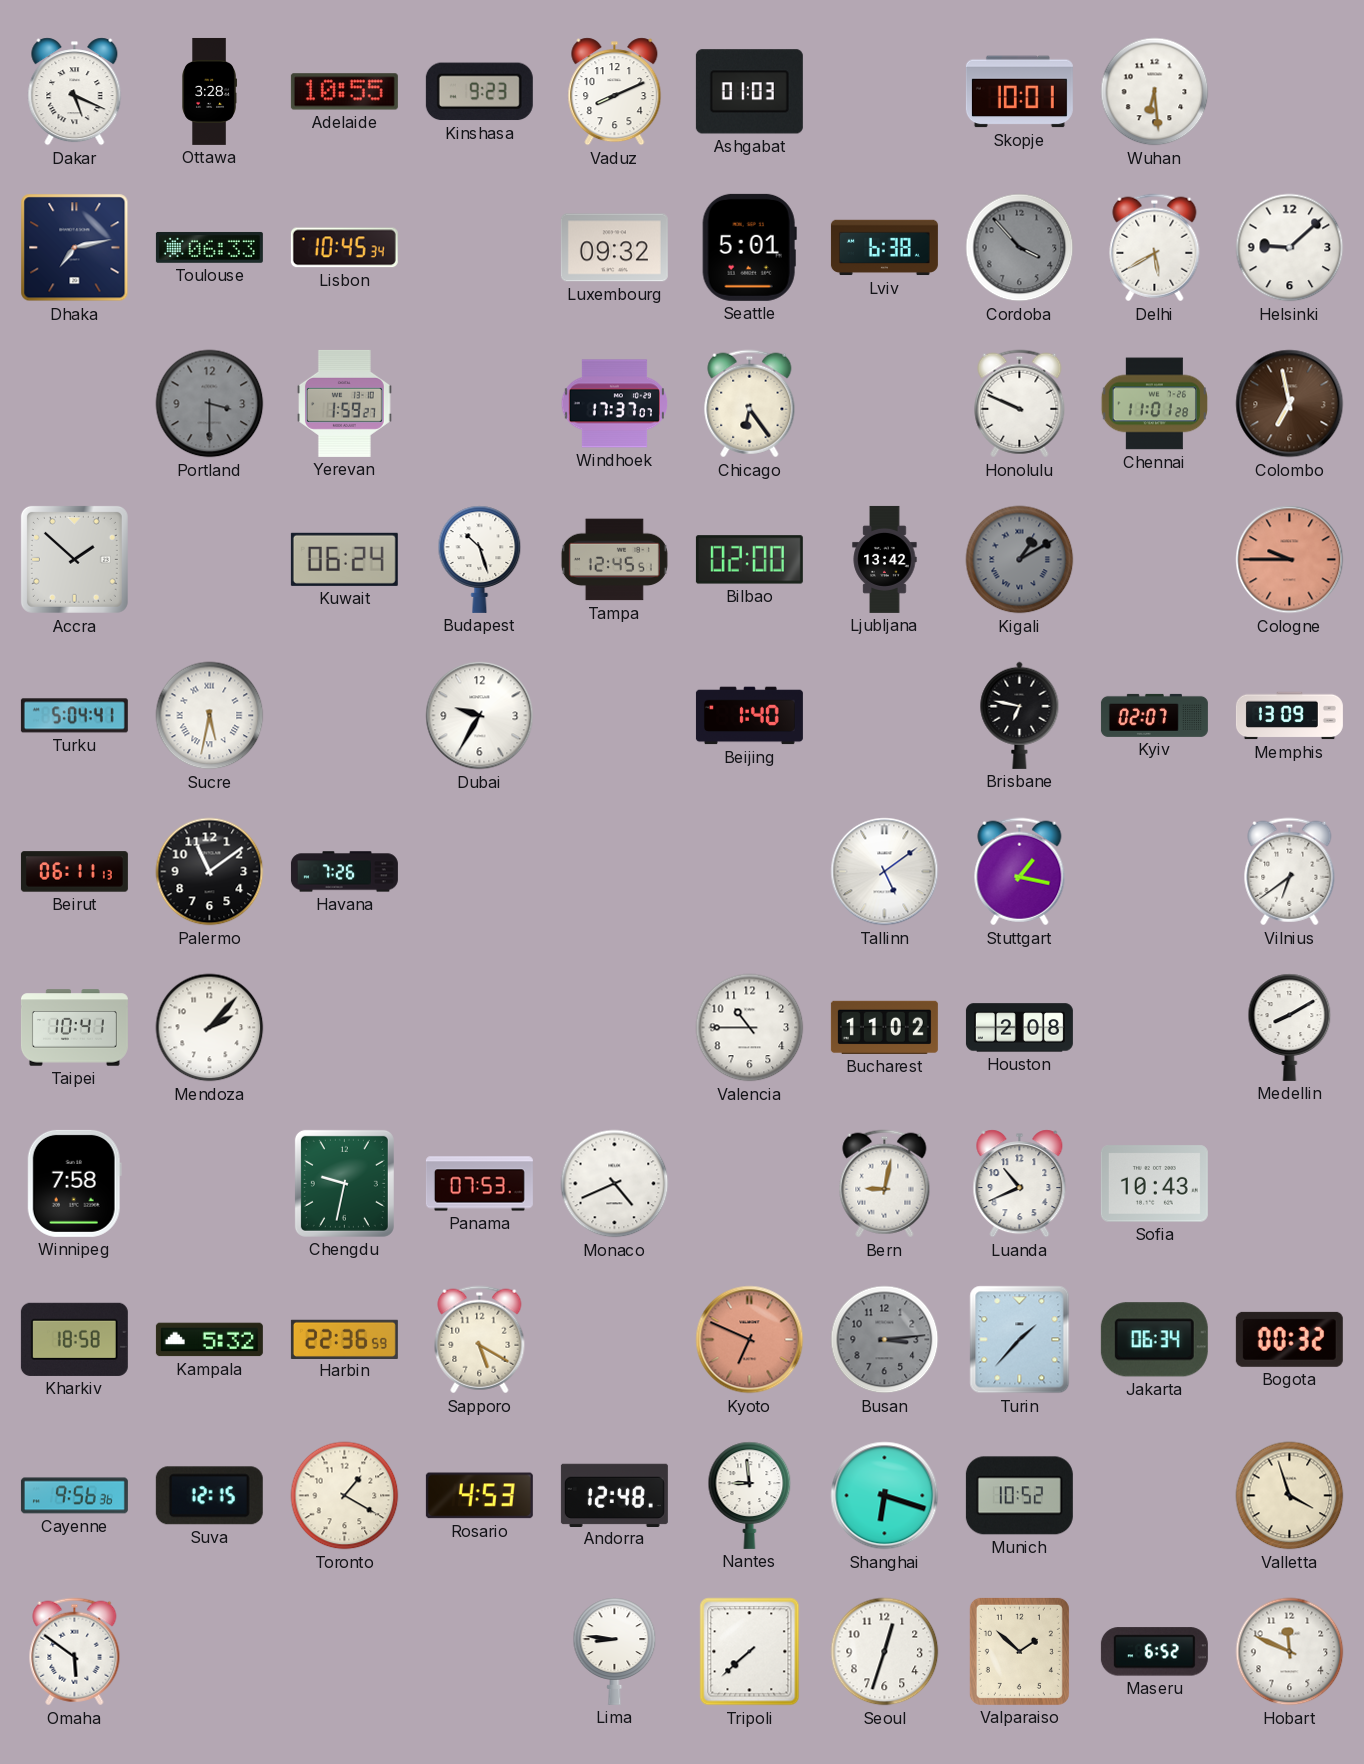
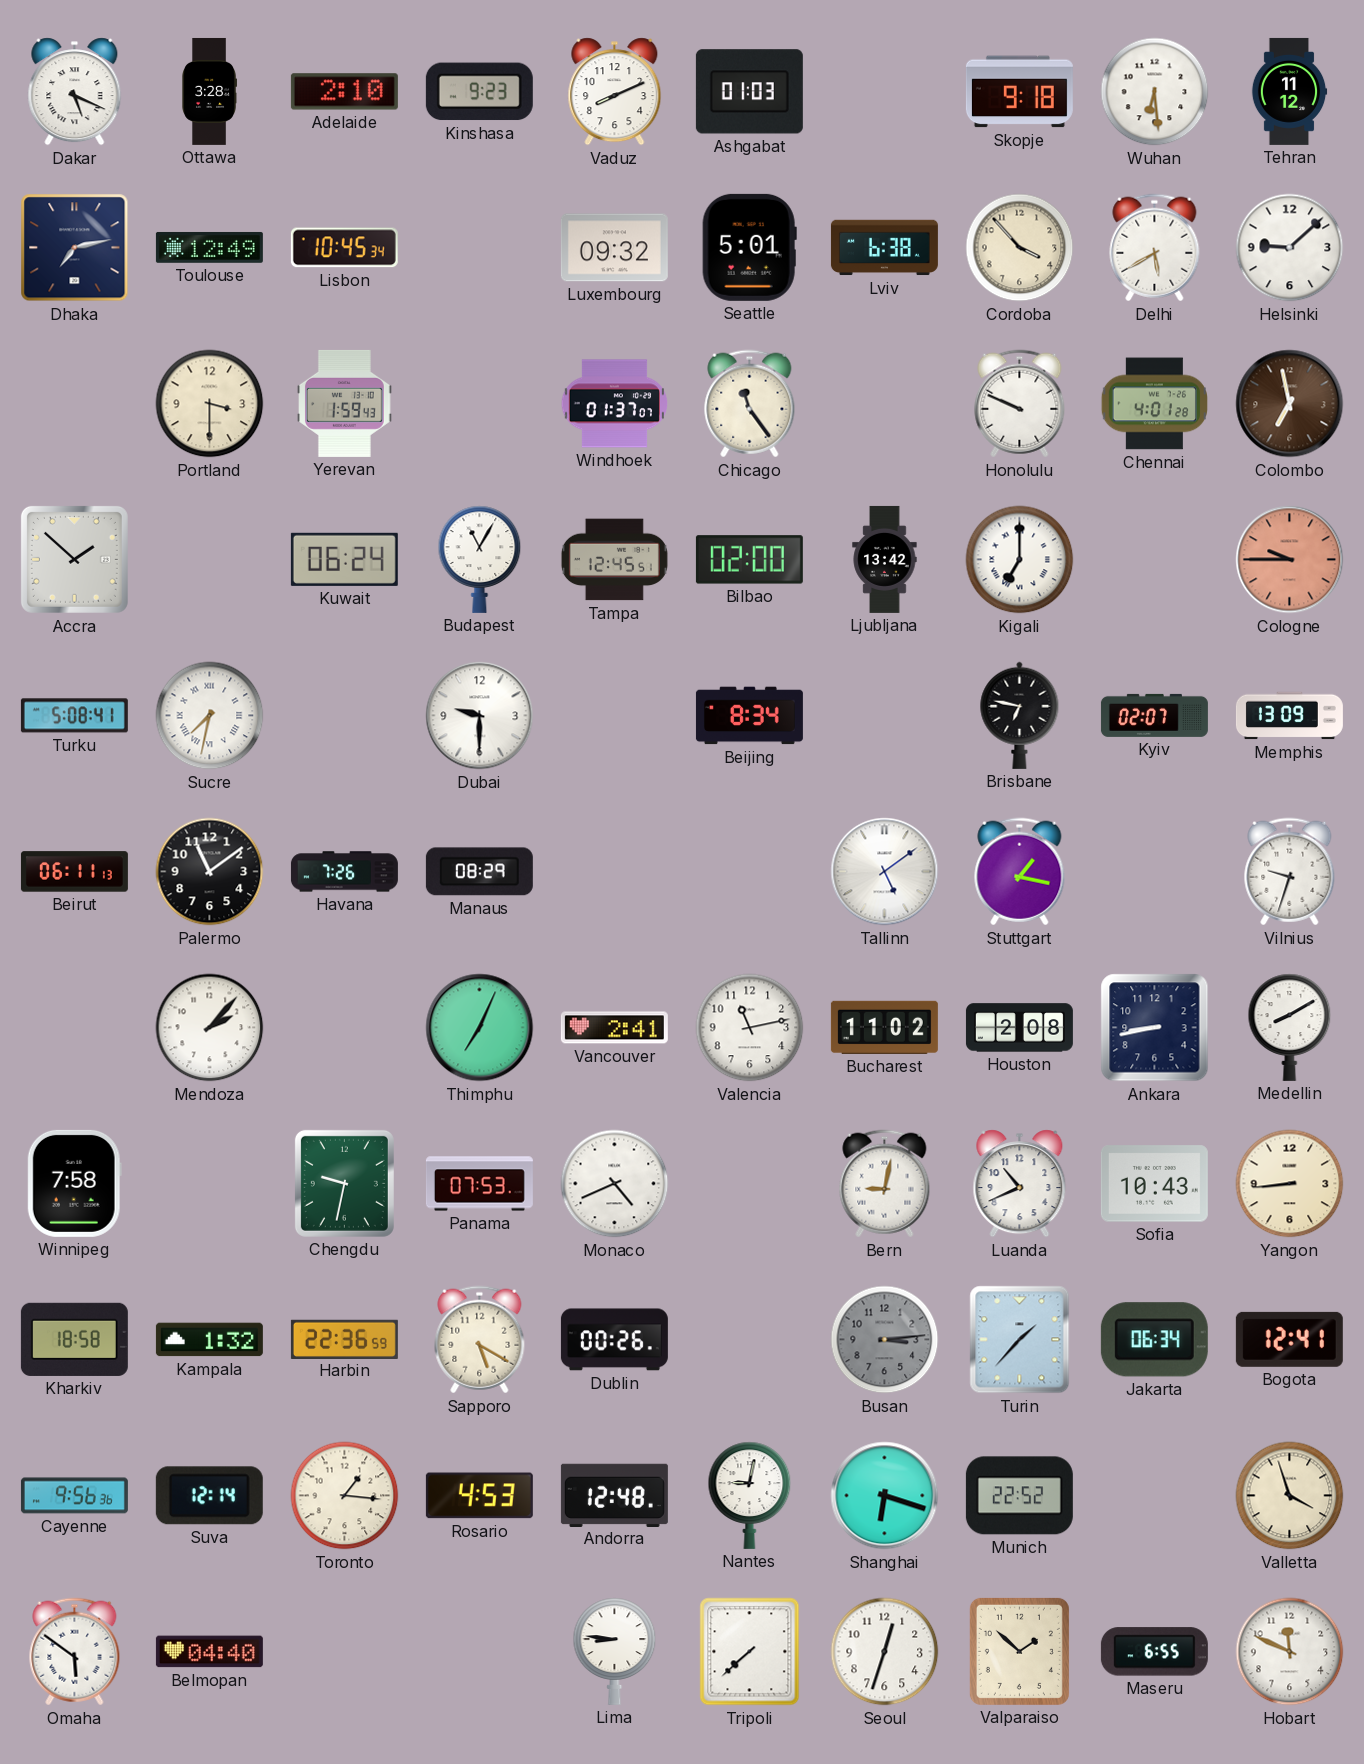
Adelaide: 10:55 -> 2:10
Skopje: 10:01 -> 9:18
Tehran: none -> 11:12
Toulouse: 06:33 -> 12:49
Cordoba dial: grey -> cream
Portland dial: grey -> cream
Yerevan: 1:59:27 -> 1:59:43
Windhoek: 17:37 -> 01:37
Chicago: 6:24 -> 11:24
Chennai: 11:01 -> 4:01
Budapest: 10:27 -> 11:05
Kigali: 1:10 -> 7:00
Kigali dial: grey -> white
Turku: 5:04 -> 5:08
Sucre: 5:32 -> 7:32
Dubai: 9:35 -> 9:30
Beijing: 1:40 -> 8:34
Manaus: none -> 08:29
Vilnius: 6:39 -> 9:33
Taipei: 10:41 -> none
Thimphu: none -> 7:04
Vancouver: none -> 2:41
Valencia: 10:45 -> 11:13
Ankara: none -> 8:43
Yangon: none -> 8:44
Kampala: 5:32 -> 1:32
Dublin: none -> 00:26
Kyoto: 6:49 -> none
Bogota: 00:32 -> 12:41
Suva: 12:15 -> 12:14
Toronto: 1:20 -> 1:16
Nantes: 8:59 -> 9:02
Munich: 10:52 -> 22:52
Belmopan: none -> 04:40
Maseru: 6:52 -> 6:55
